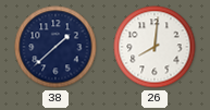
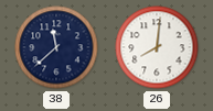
38: 1:38 -> 11:38
